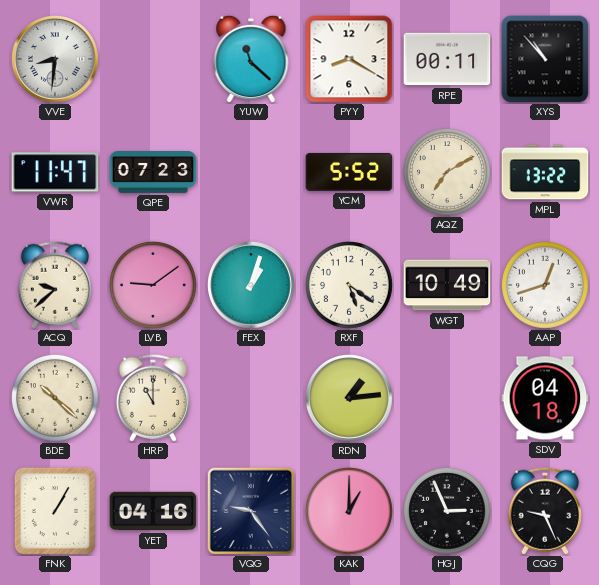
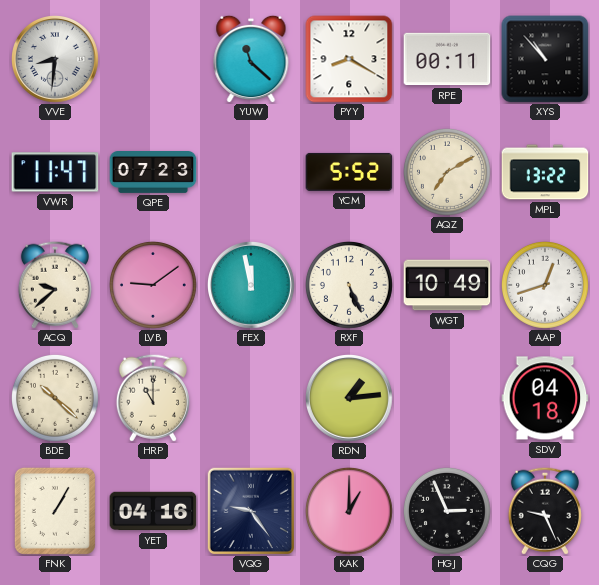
FEX: 1:03 -> 11:58
RXF: 5:21 -> 5:26
